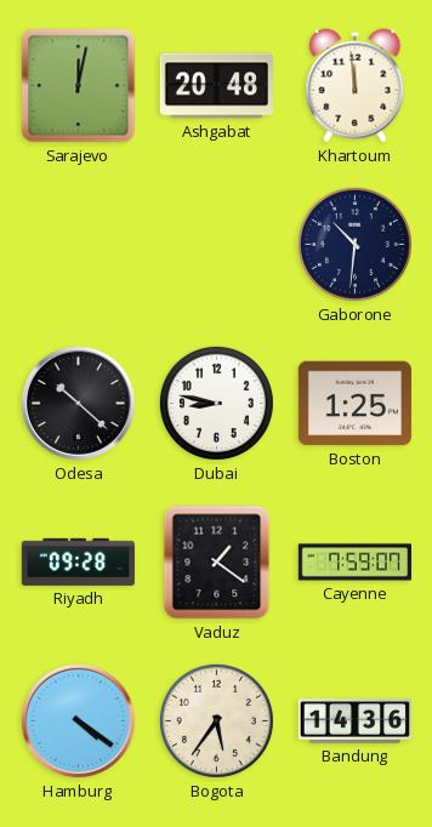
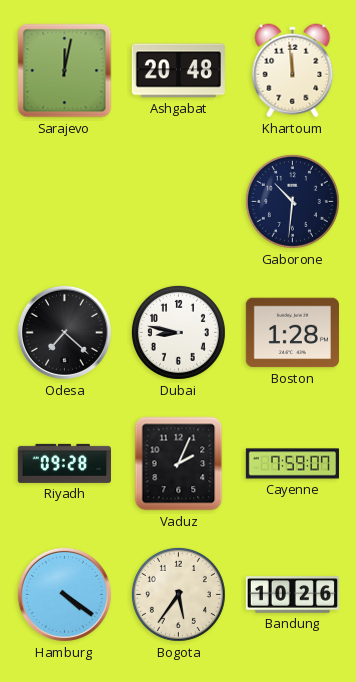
Odesa: 10:22 -> 7:22
Boston: 1:25 -> 1:28
Vaduz: 1:21 -> 2:04
Bandung: 14:36 -> 10:26
